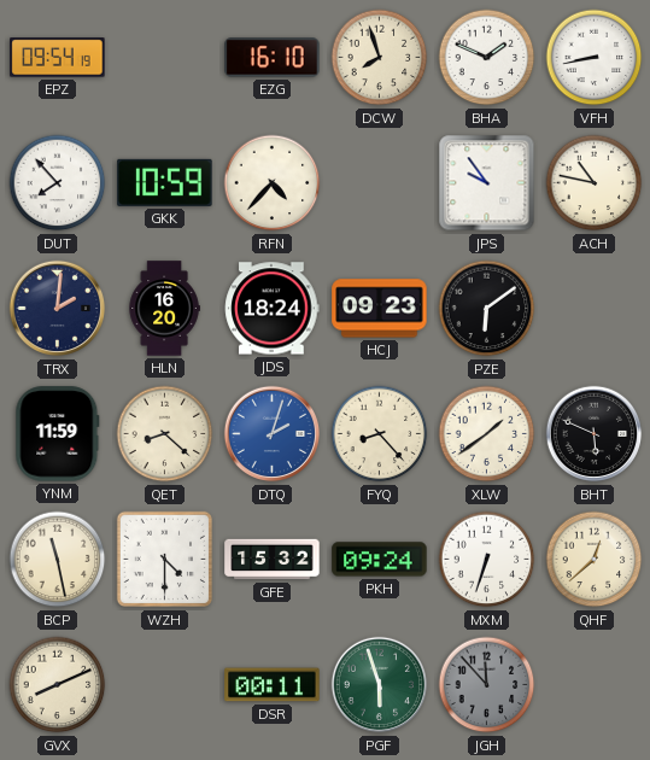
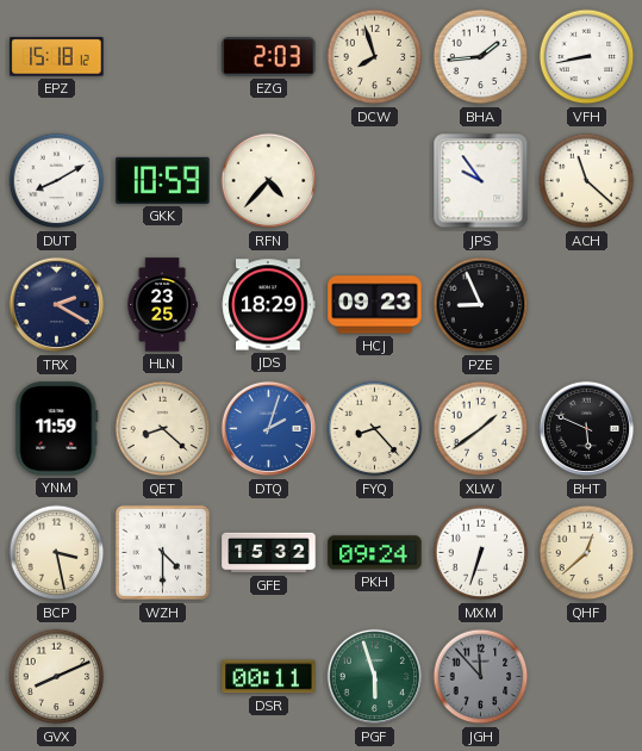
EPZ: 09:54 -> 15:18
EZG: 16:10 -> 2:03
BHA: 1:49 -> 1:44
DUT: 7:53 -> 8:10
ACH: 10:47 -> 11:22
TRX: 2:01 -> 2:20
HLN: 16:20 -> 23:25
JDS: 18:24 -> 18:29
PZE: 6:09 -> 8:56
BCP: 11:28 -> 3:28
